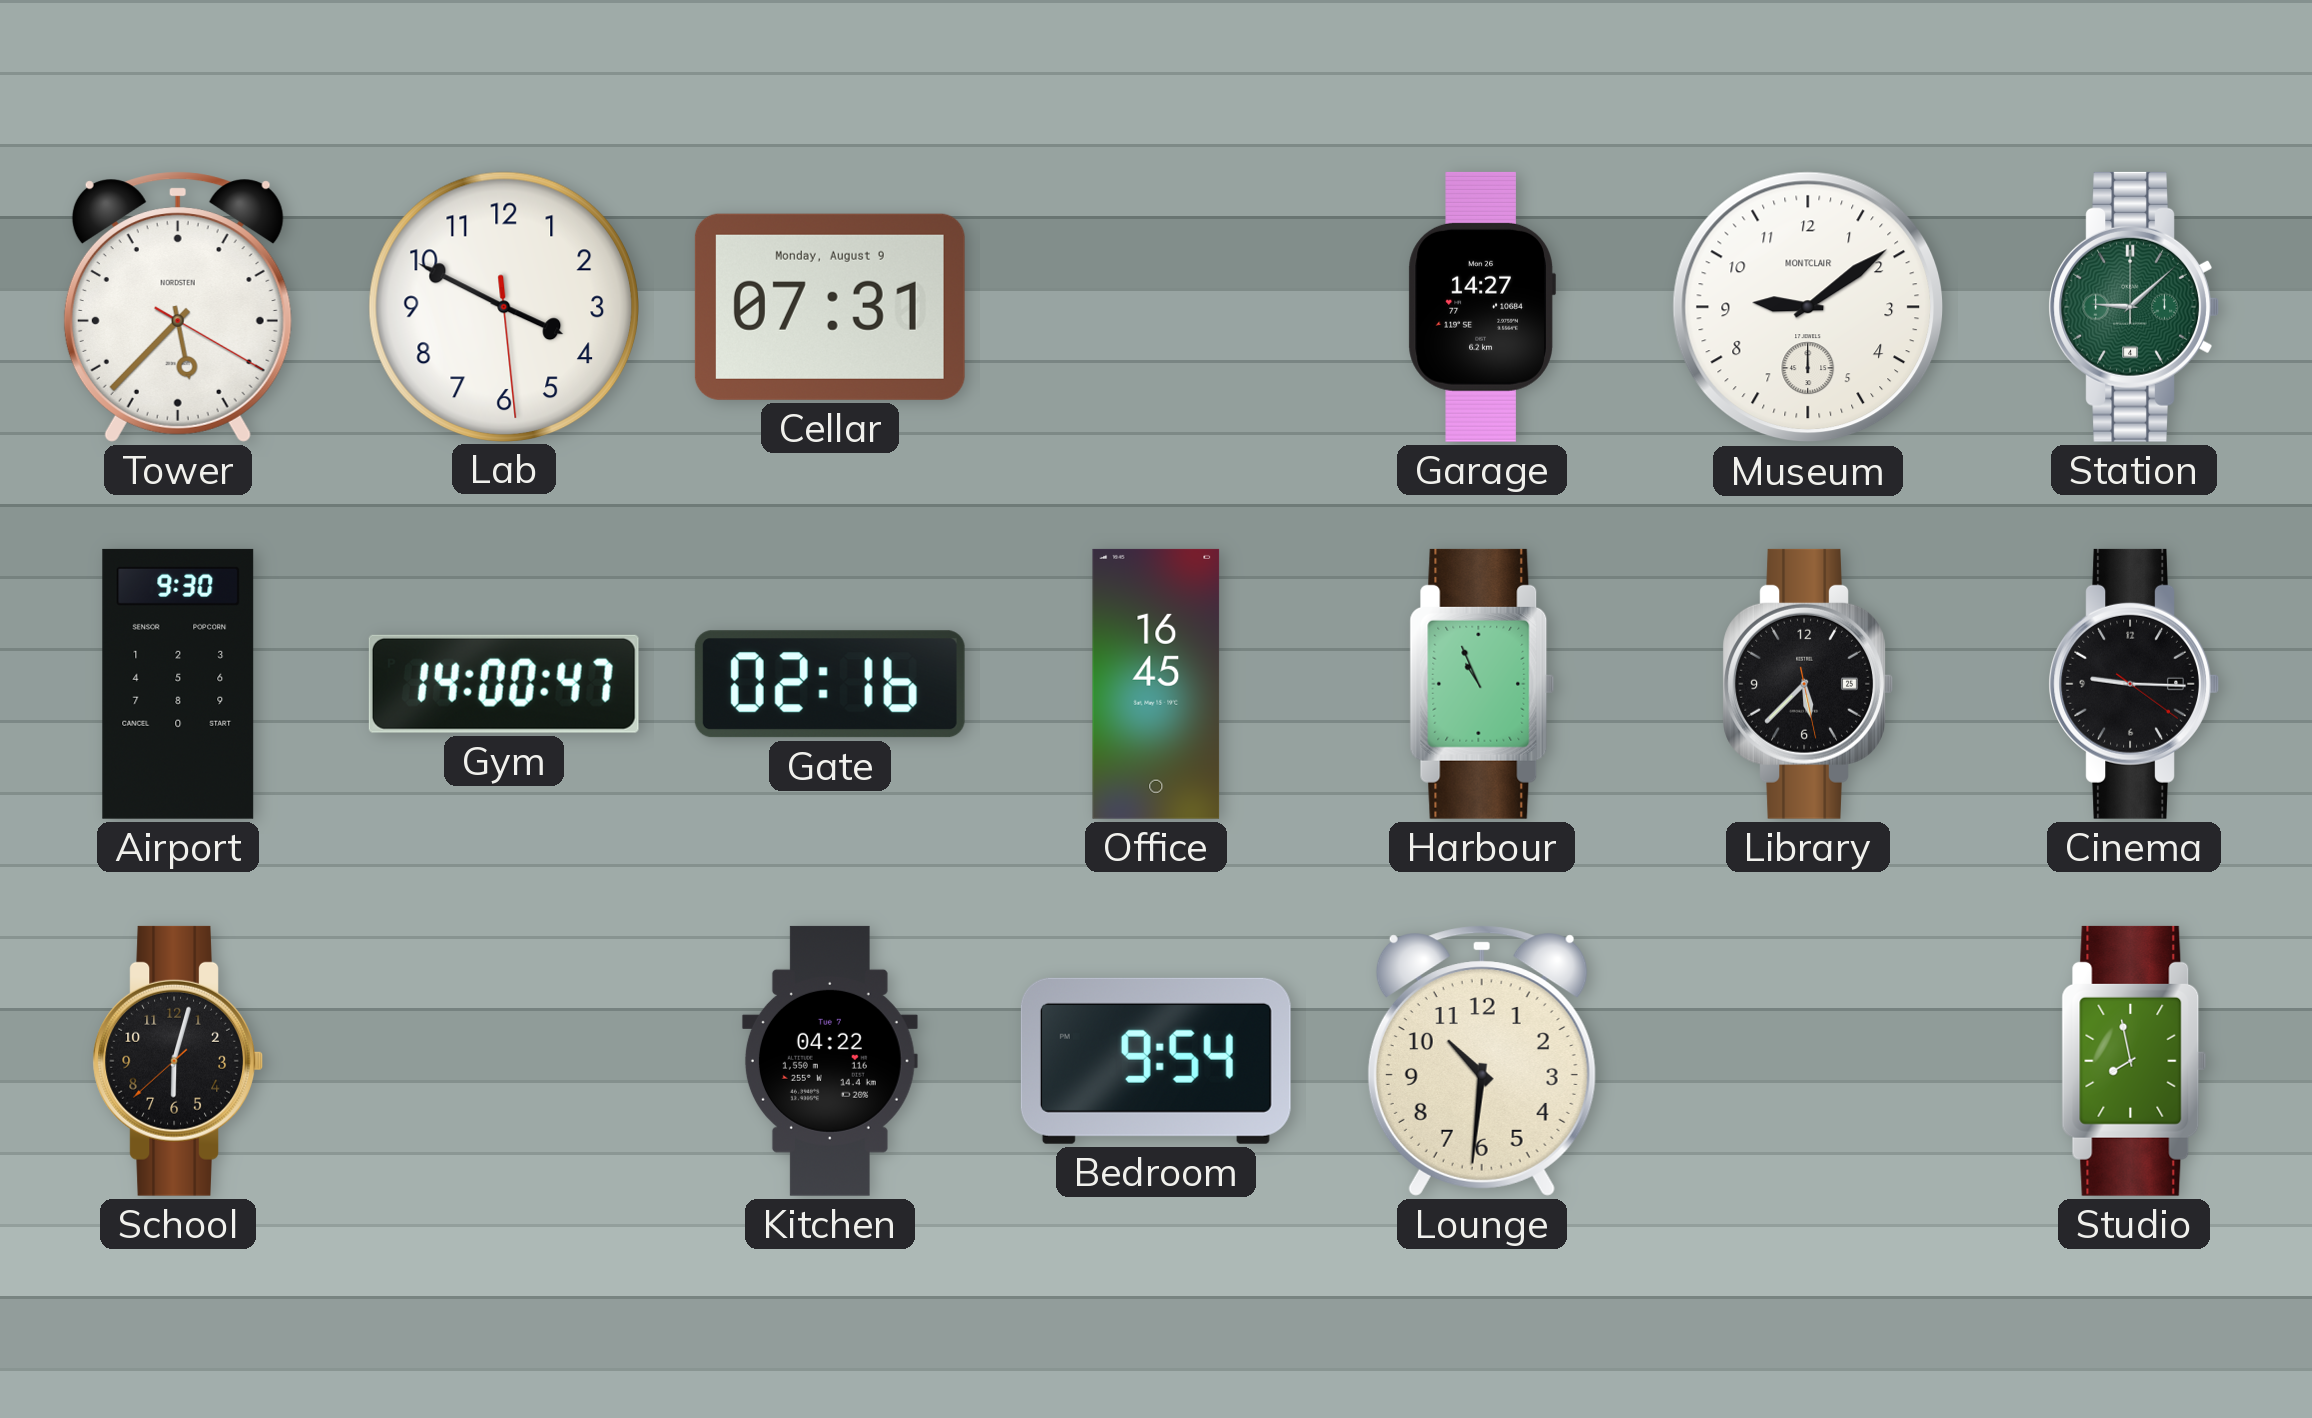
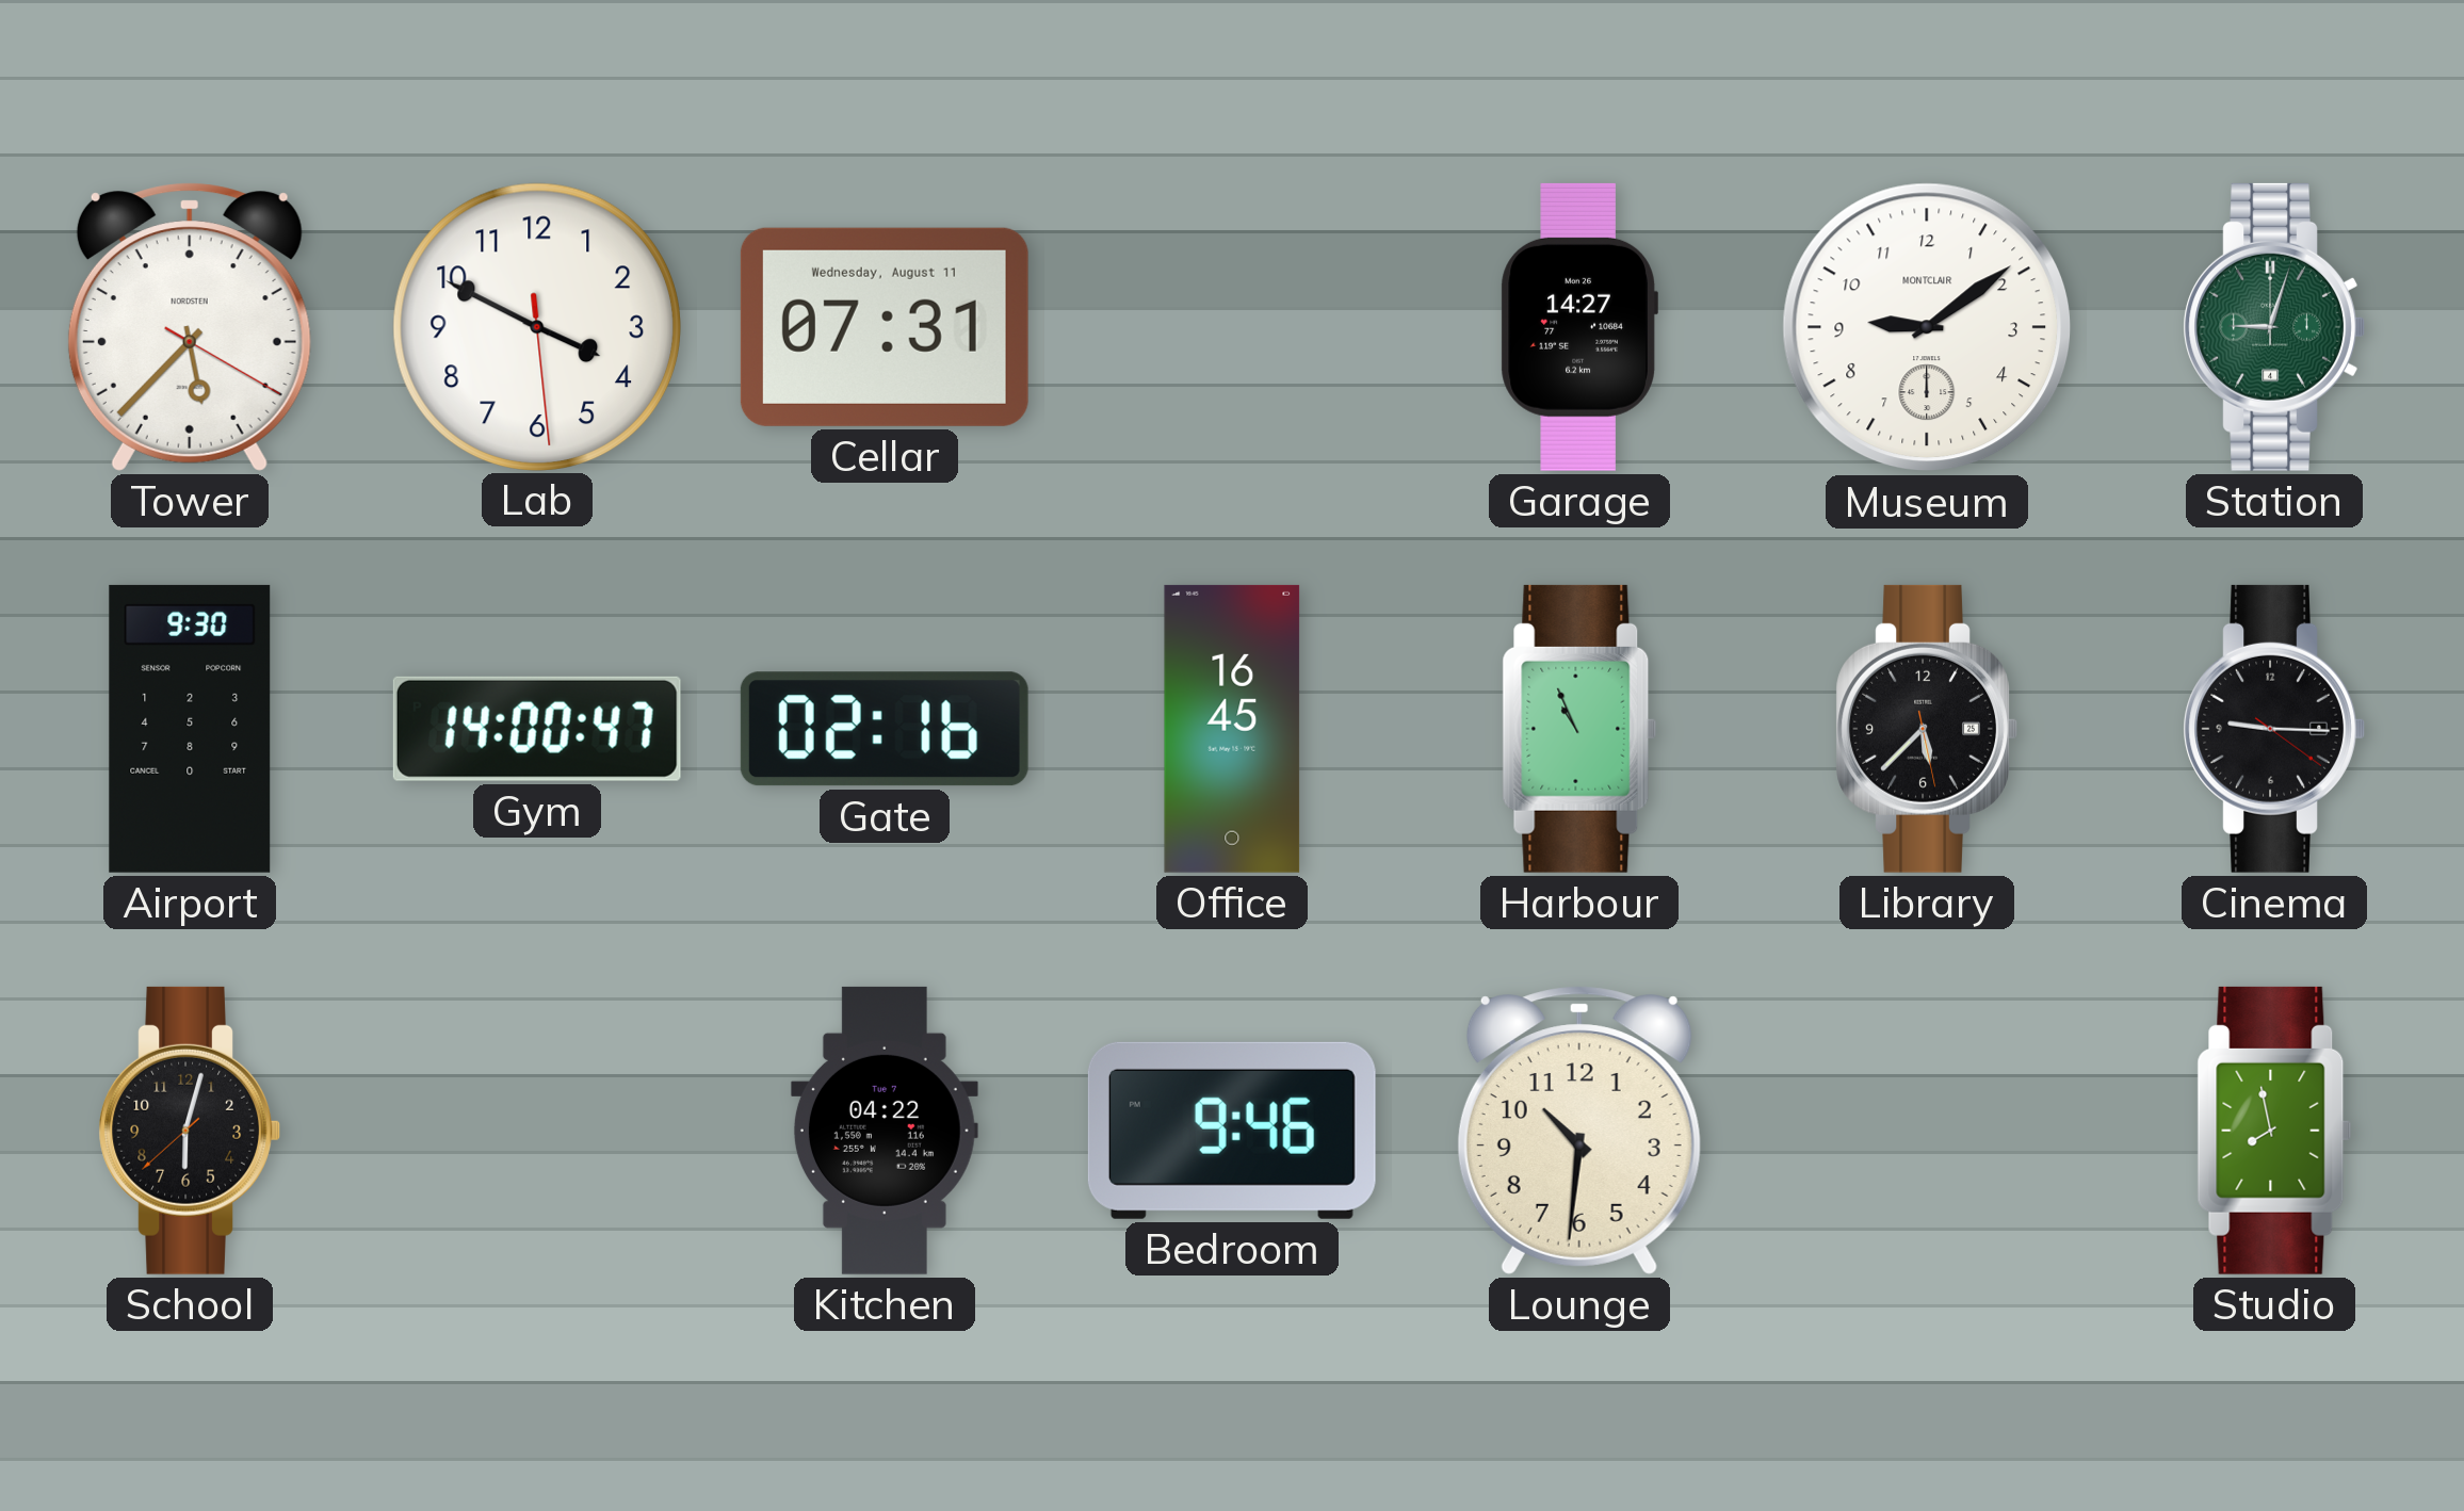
Cellar date: Monday, August 9 -> Wednesday, August 11
Station: 9:08 -> 9:03
Bedroom: 9:54 -> 9:46
